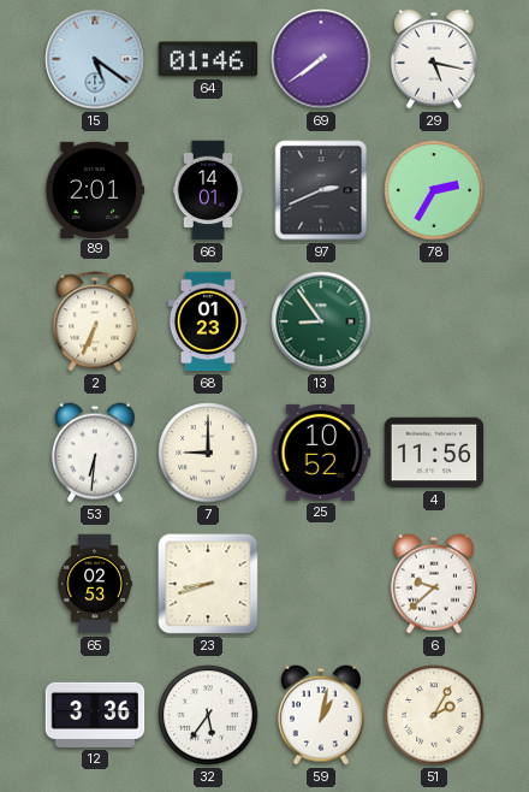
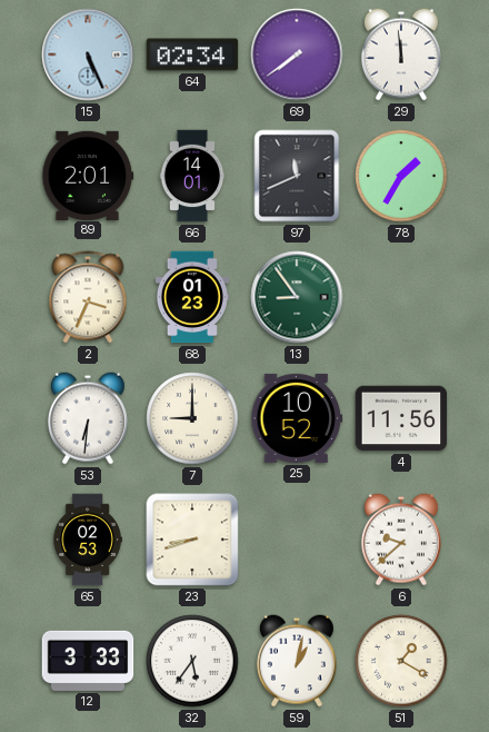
15: 5:21 -> 5:26
64: 01:46 -> 02:34
29: 5:17 -> 11:59
97: 2:41 -> 11:41
78: 2:35 -> 1:35
2: 6:34 -> 3:34
12: 3:36 -> 3:33
51: 2:05 -> 1:20
